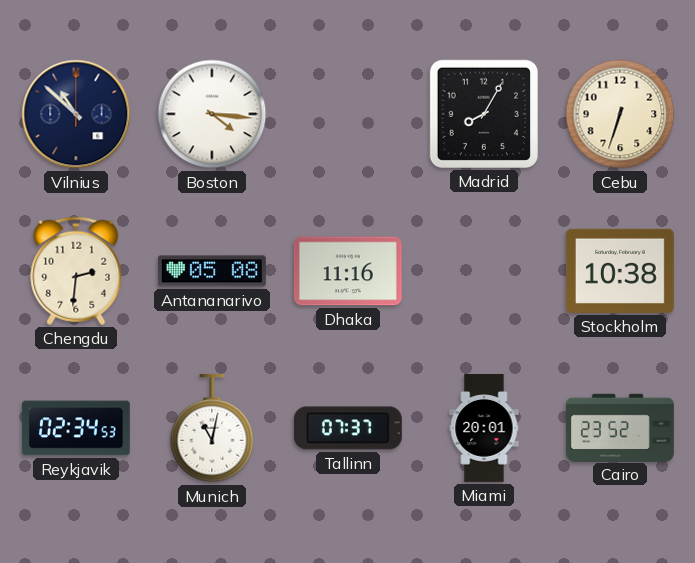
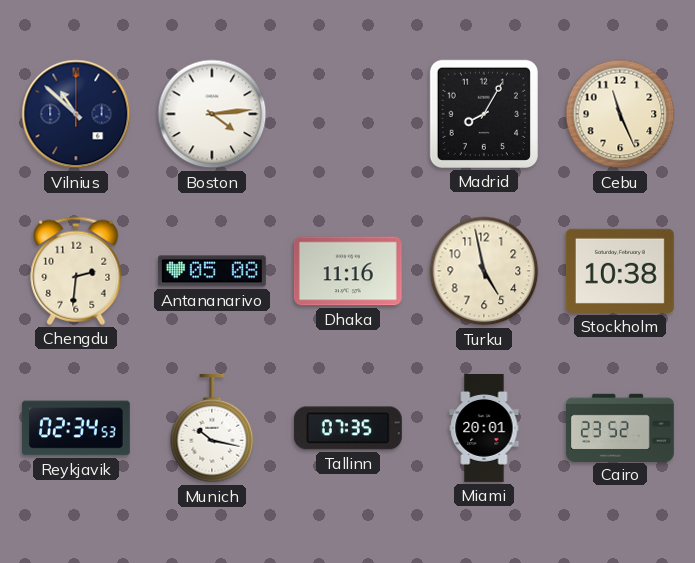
Boston: 4:16 -> 4:14
Cebu: 6:33 -> 11:26
Turku: none -> 4:58
Munich: 11:02 -> 10:17
Tallinn: 07:37 -> 07:35
